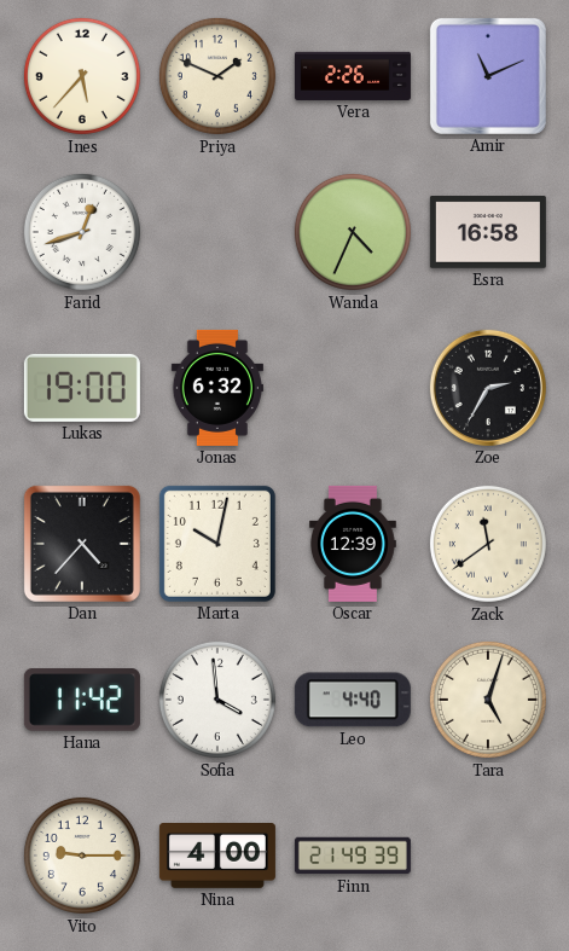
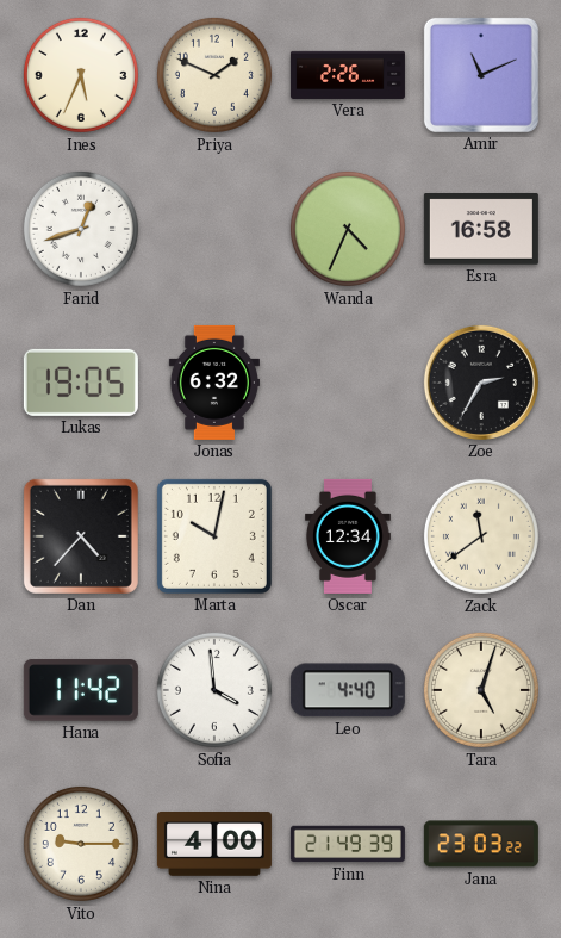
Ines: 5:37 -> 5:34
Lukas: 19:00 -> 19:05
Oscar: 12:39 -> 12:34
Jana: none -> 23:03
